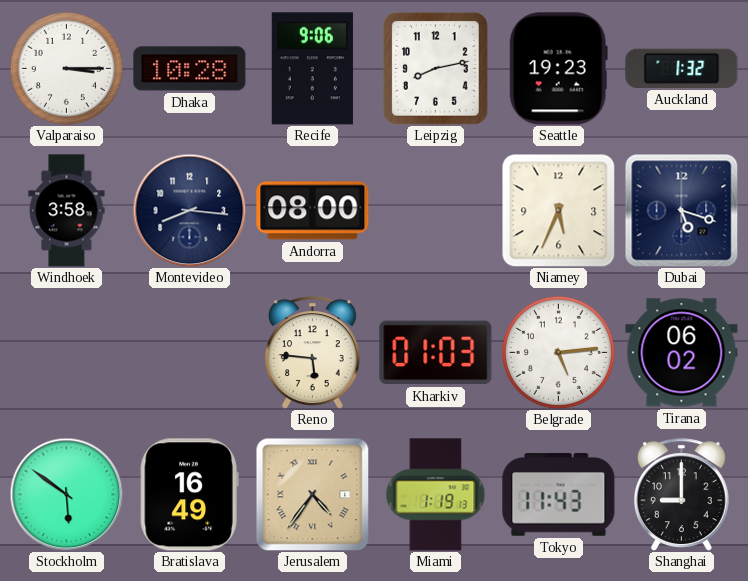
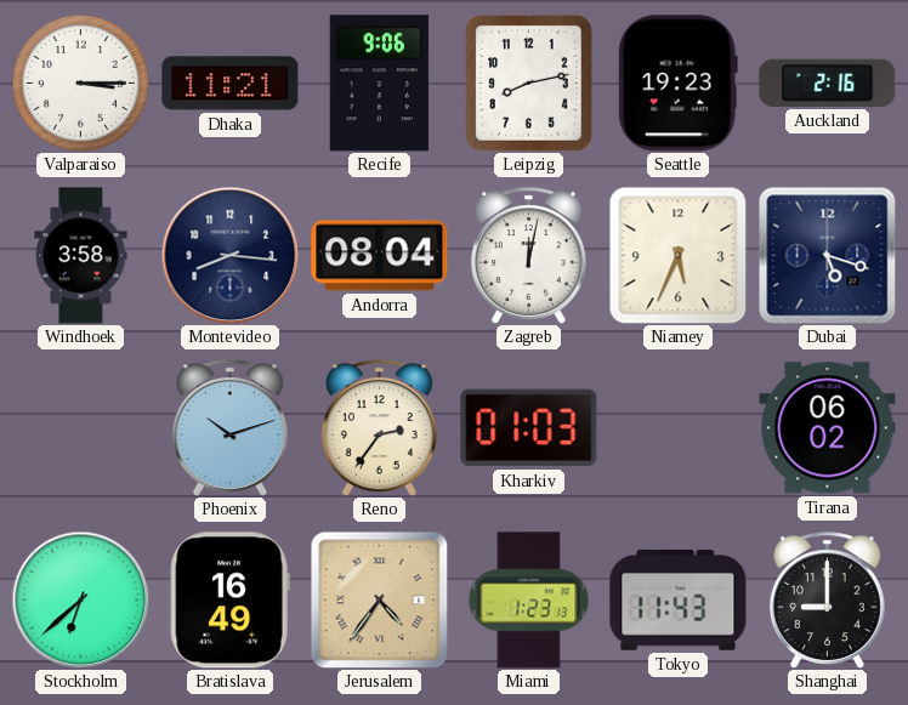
Dhaka: 10:28 -> 11:21
Auckland: 1:32 -> 2:16
Andorra: 08:00 -> 08:04
Zagreb: none -> 12:02
Phoenix: none -> 10:12
Reno: 5:46 -> 2:36
Belgrade: 5:14 -> none
Stockholm: 5:51 -> 6:38
Miami: 1:19 -> 1:23
